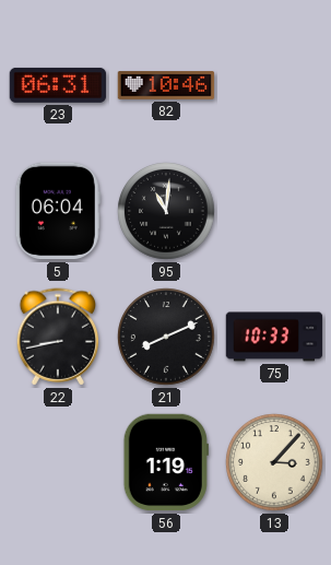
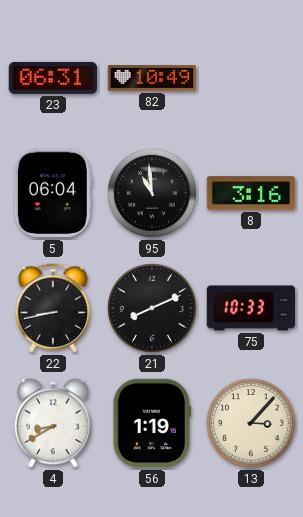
82: 10:46 -> 10:49
95: 11:01 -> 10:59
8: none -> 3:16
4: none -> 8:40
